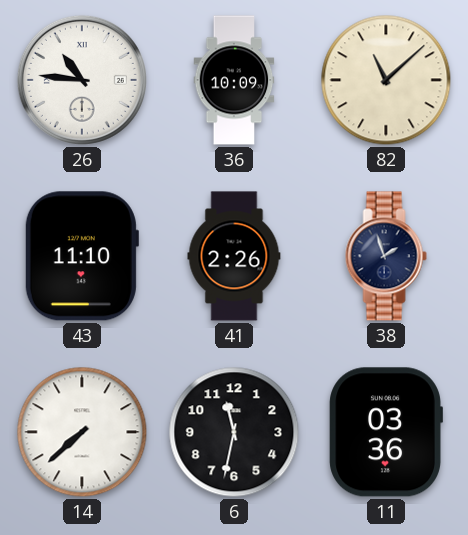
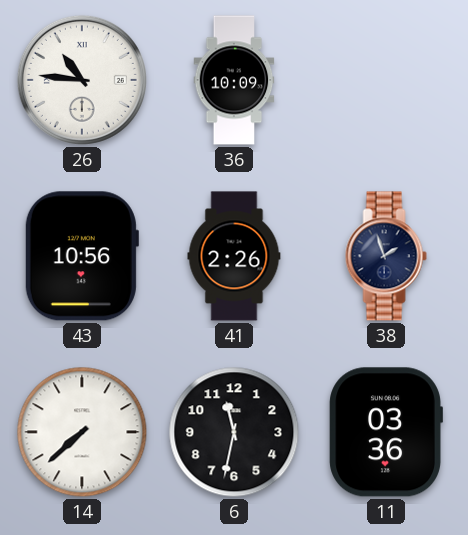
82: 11:08 -> none
43: 11:10 -> 10:56
